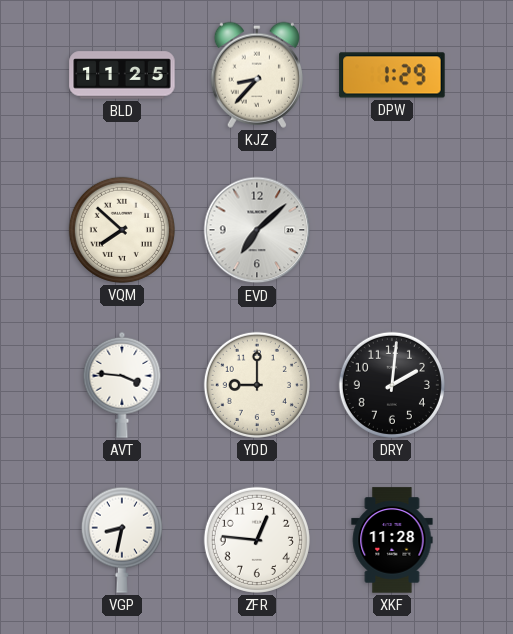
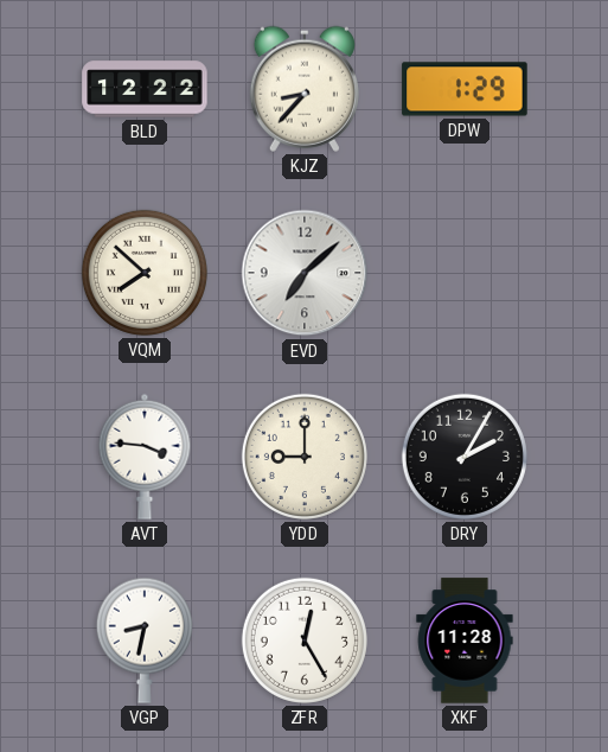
BLD: 11:25 -> 12:22
DRY: 2:01 -> 2:05
ZFR: 12:46 -> 12:25
